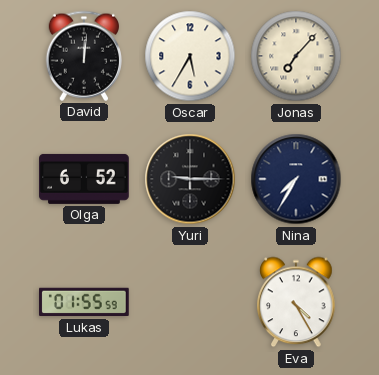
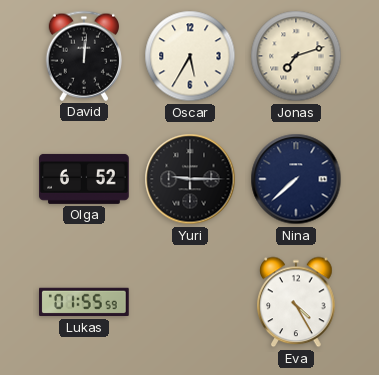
Jonas: 7:07 -> 7:12
Nina: 7:35 -> 7:38
